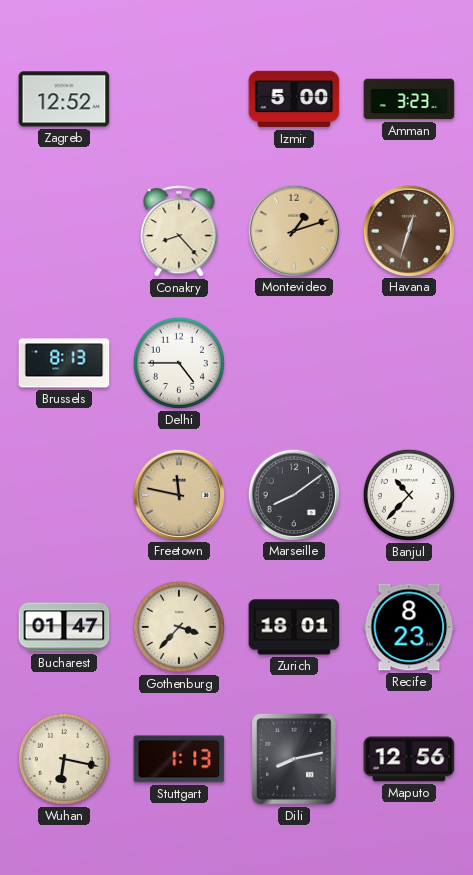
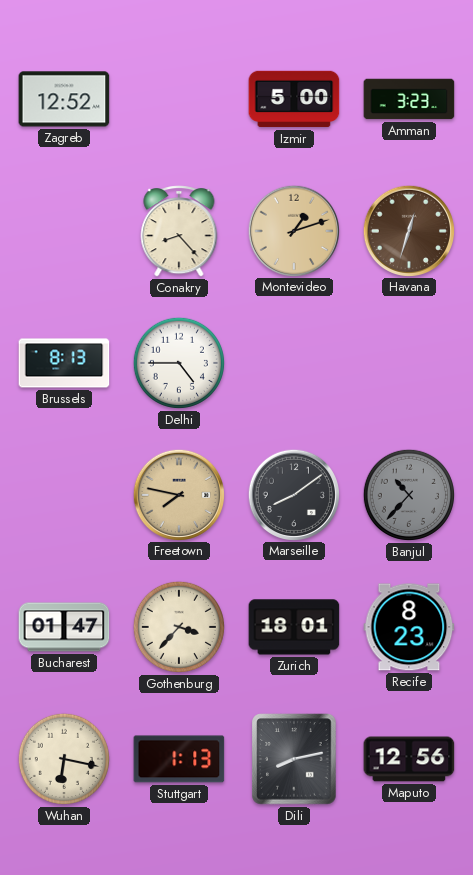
Freetown: 11:47 -> 7:47
Banjul dial: white -> grey
